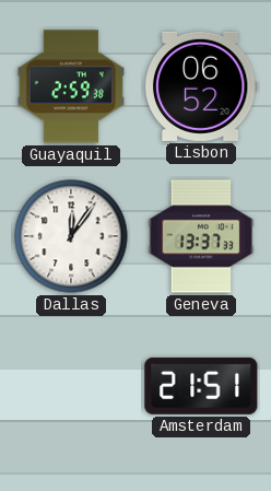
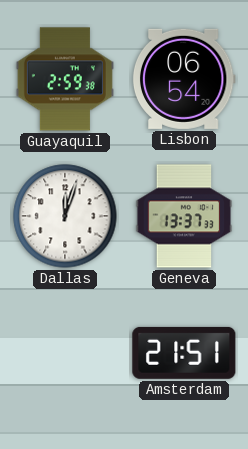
Lisbon: 06:52 -> 06:54
Dallas: 12:06 -> 12:03
